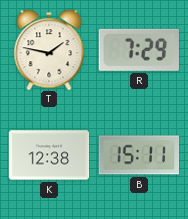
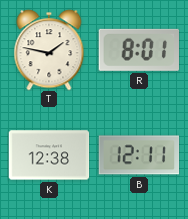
R: 7:29 -> 8:01
B: 15:11 -> 12:11
